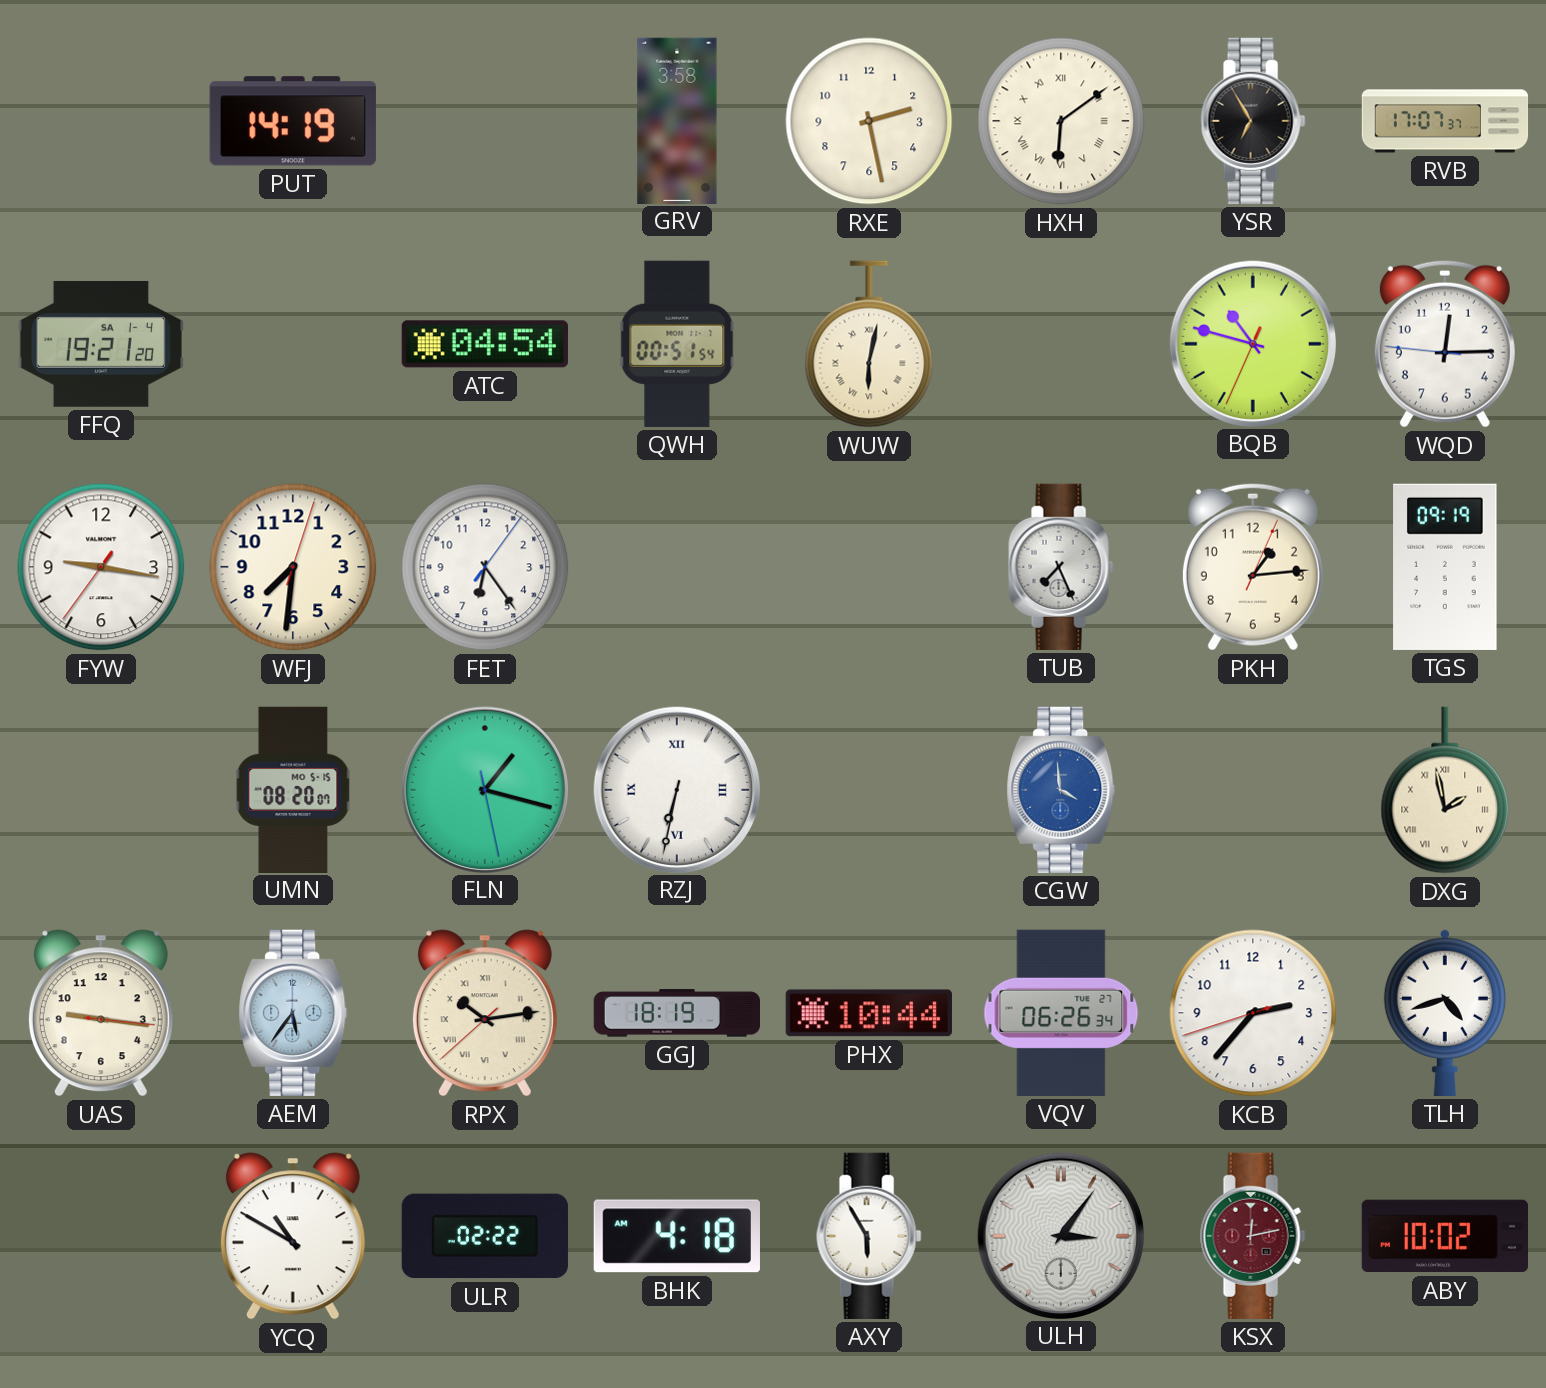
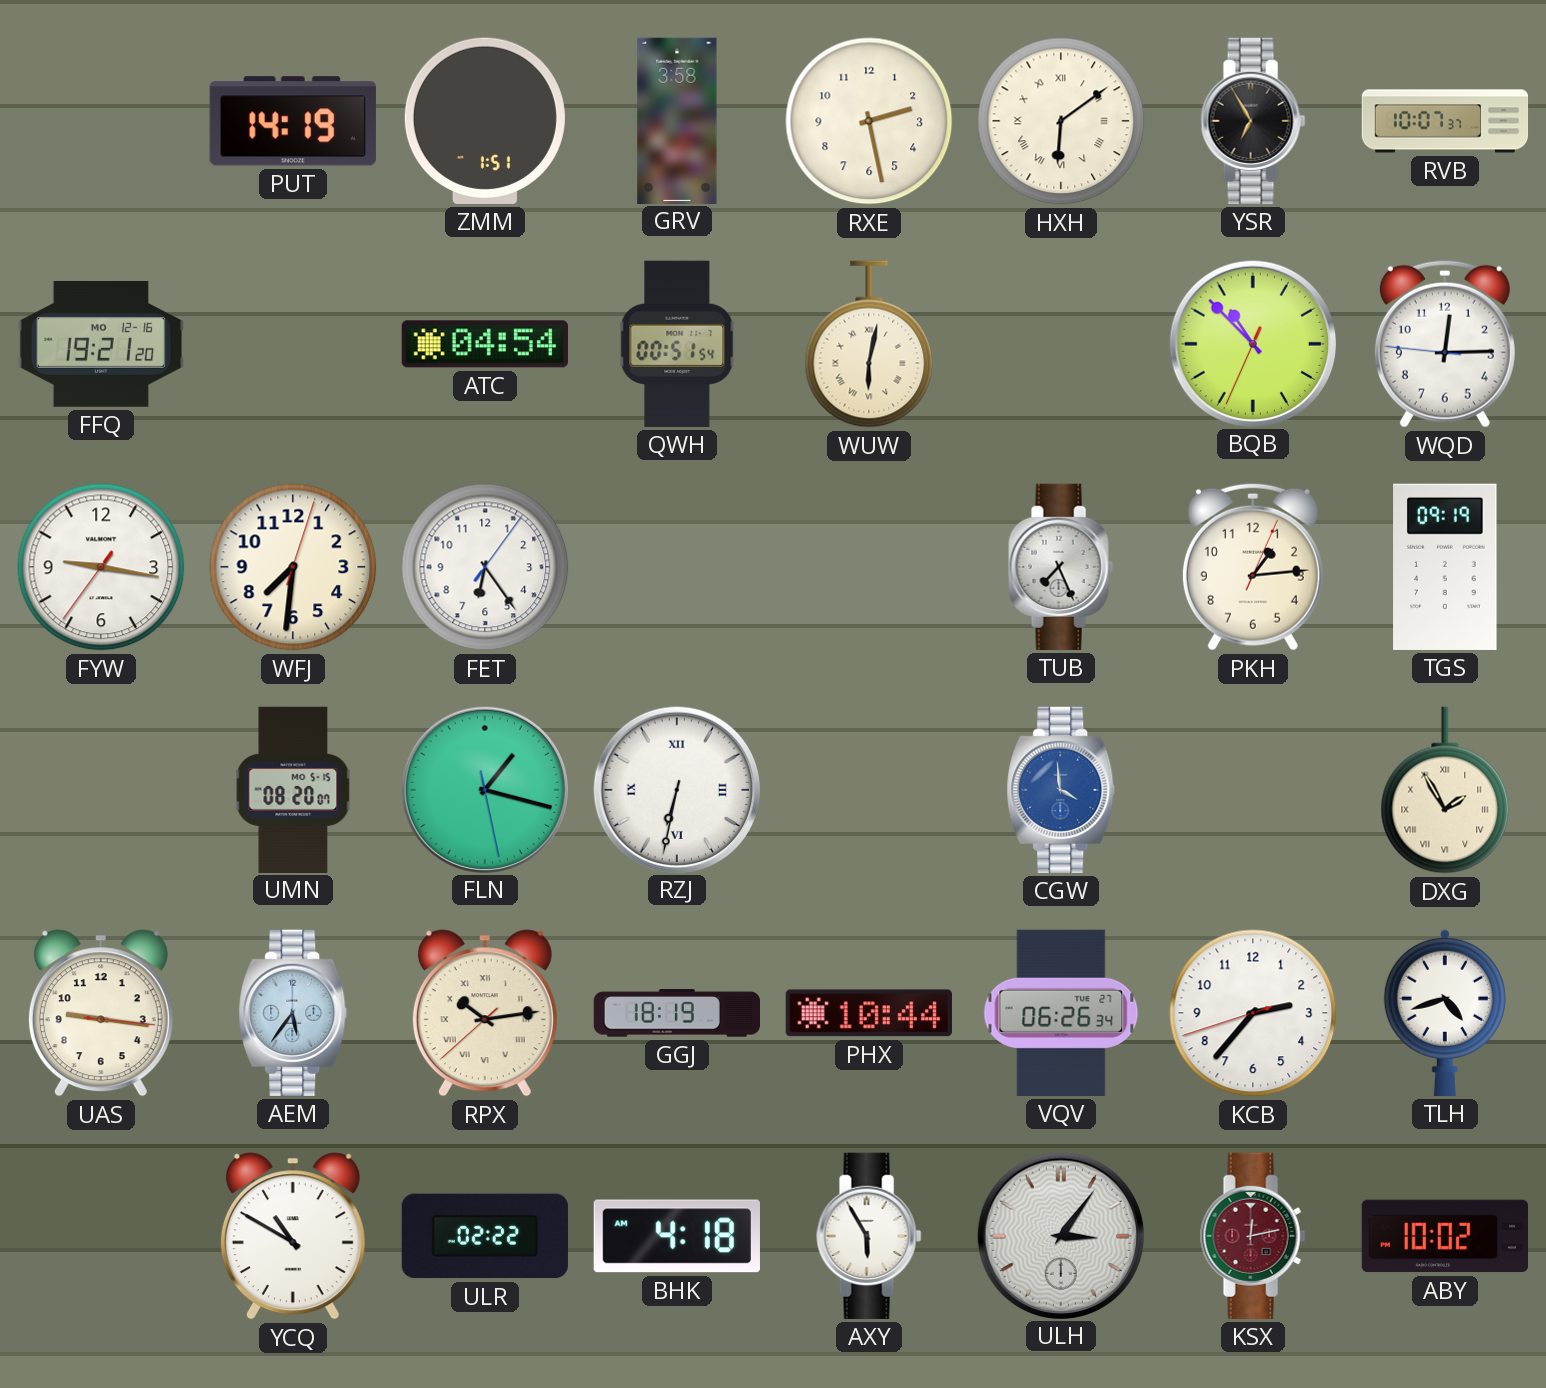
ZMM: none -> 1:51
RVB: 17:07 -> 10:07
FFQ date: SA 1-4 -> MO 12-16
BQB: 10:47 -> 10:52
DXG: 1:58 -> 1:55
